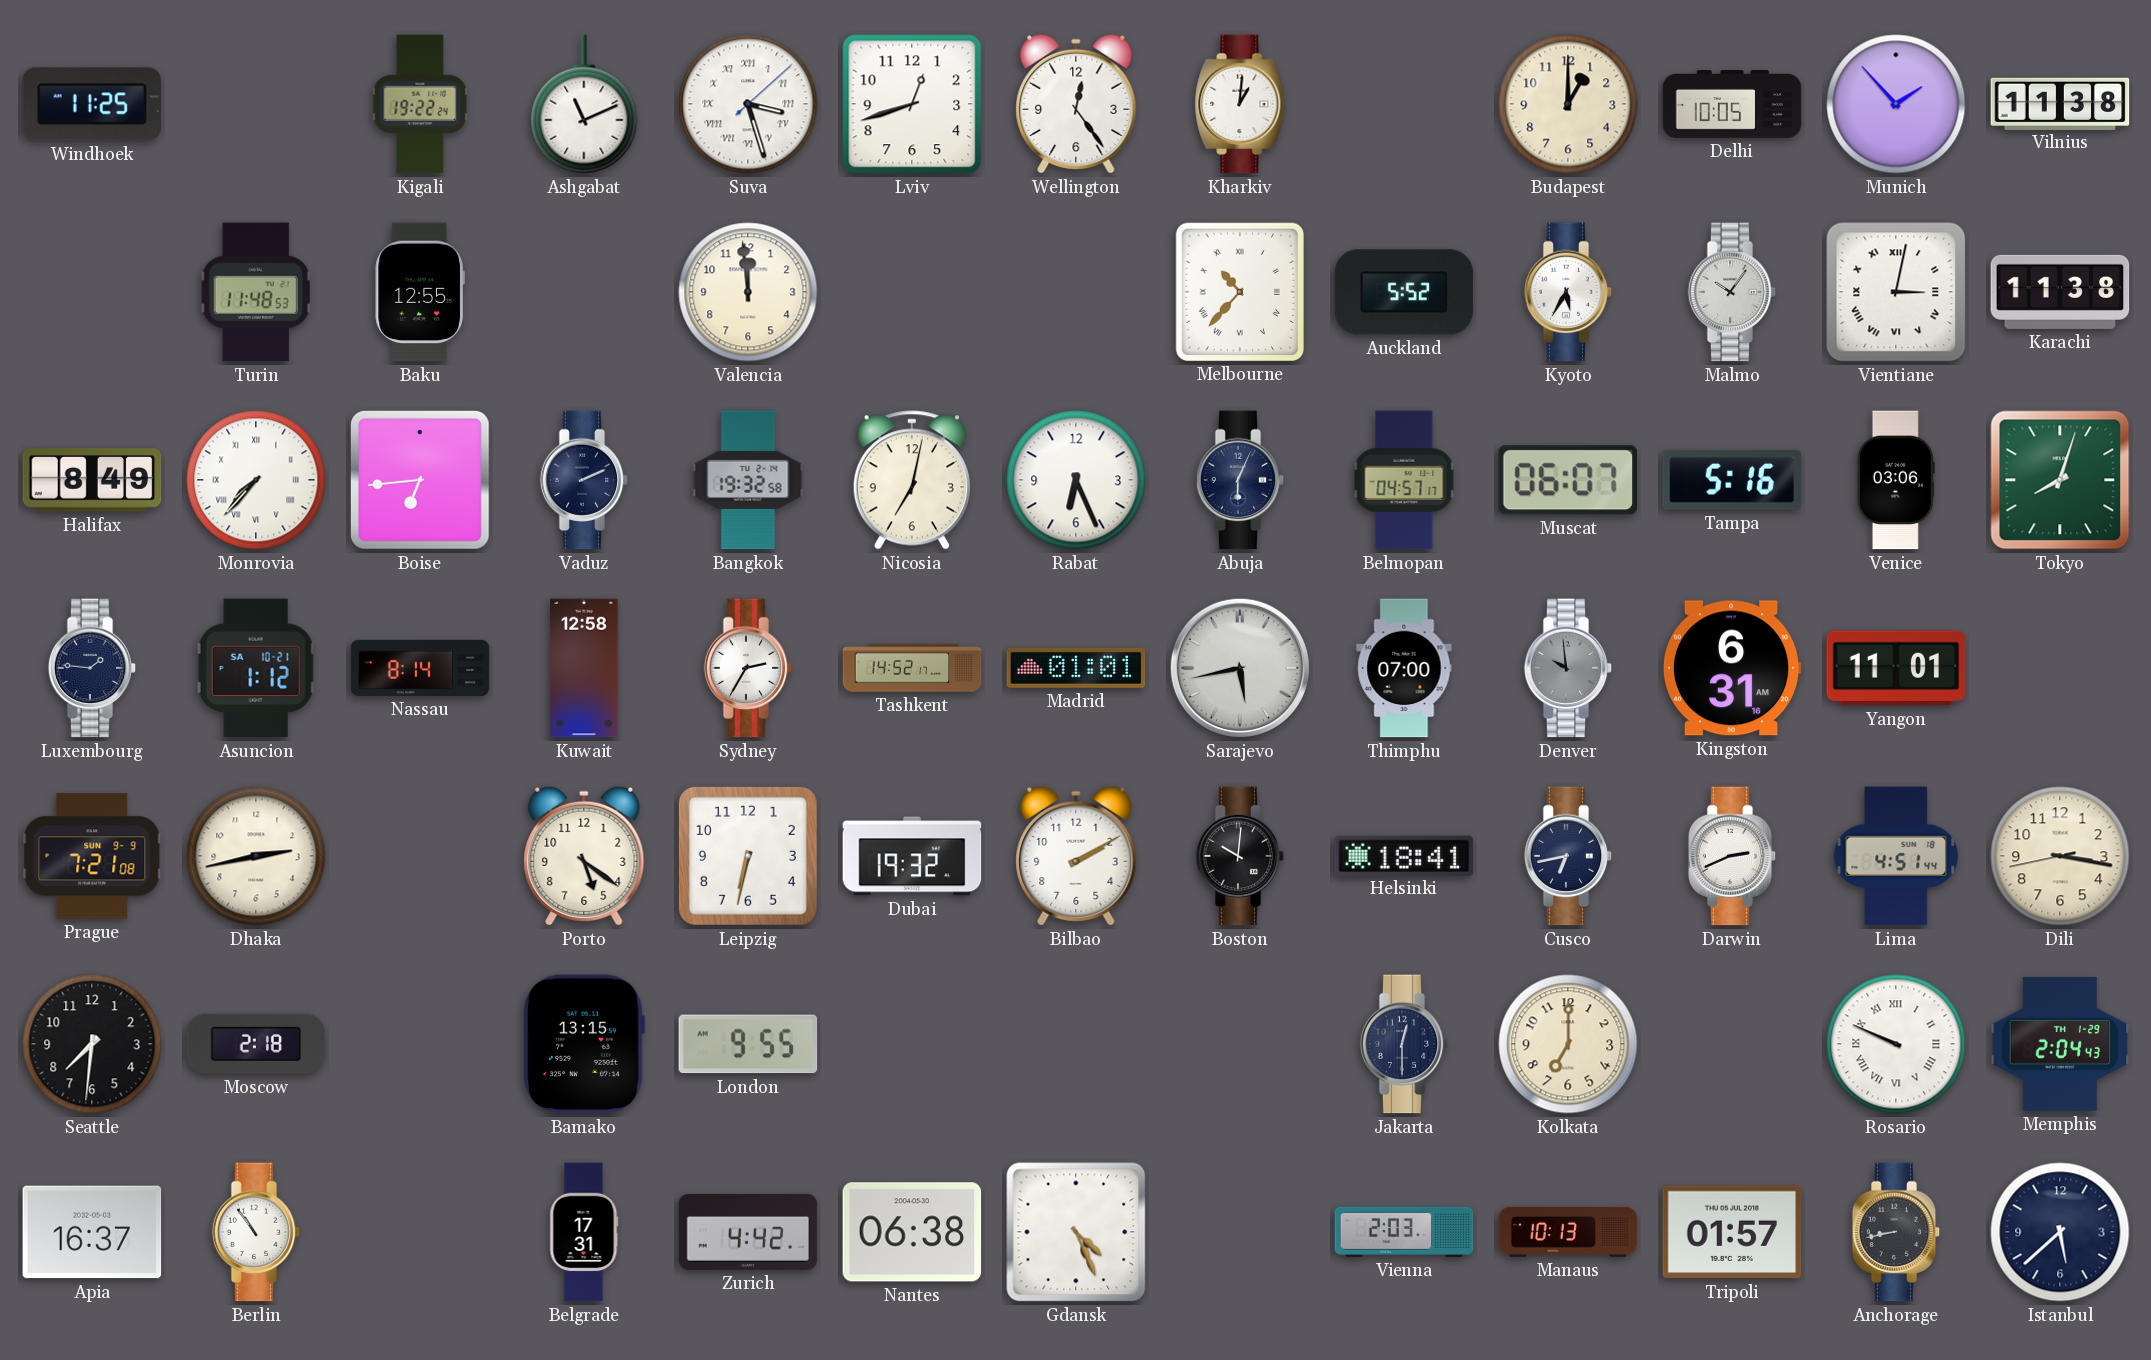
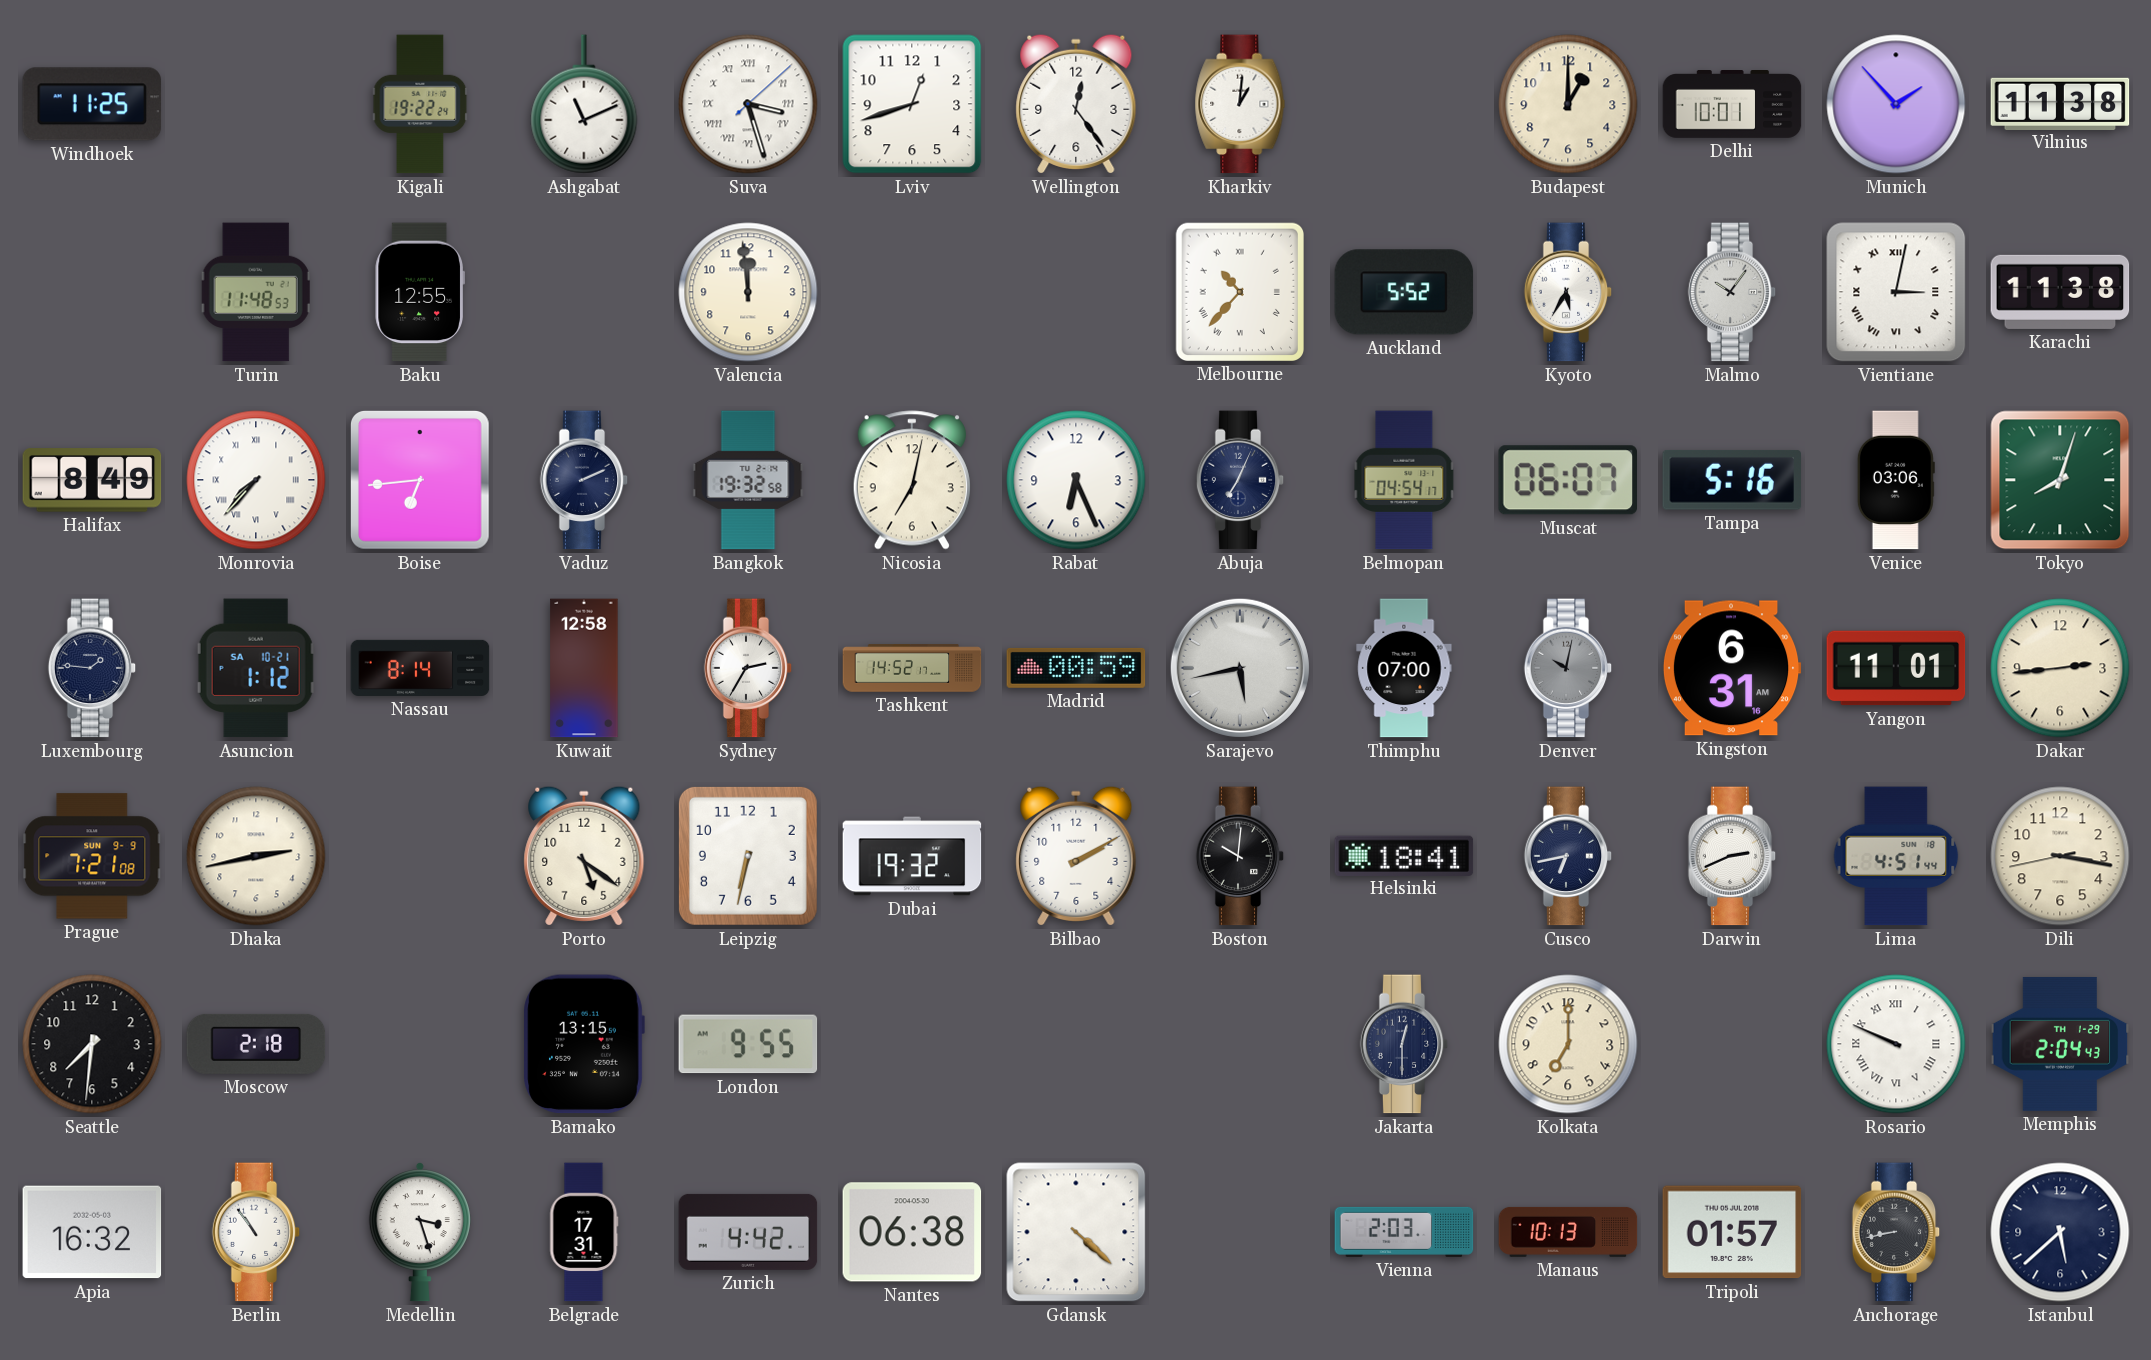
Delhi: 10:05 -> 10:01
Abuja: 6:04 -> 7:04
Belmopan: 04:57 -> 04:54
Madrid: 01:01 -> 00:59
Denver: 9:59 -> 10:02
Dakar: none -> 2:44
Apia: 16:37 -> 16:32
Medellin: none -> 3:27
Gdansk: 4:26 -> 4:22
